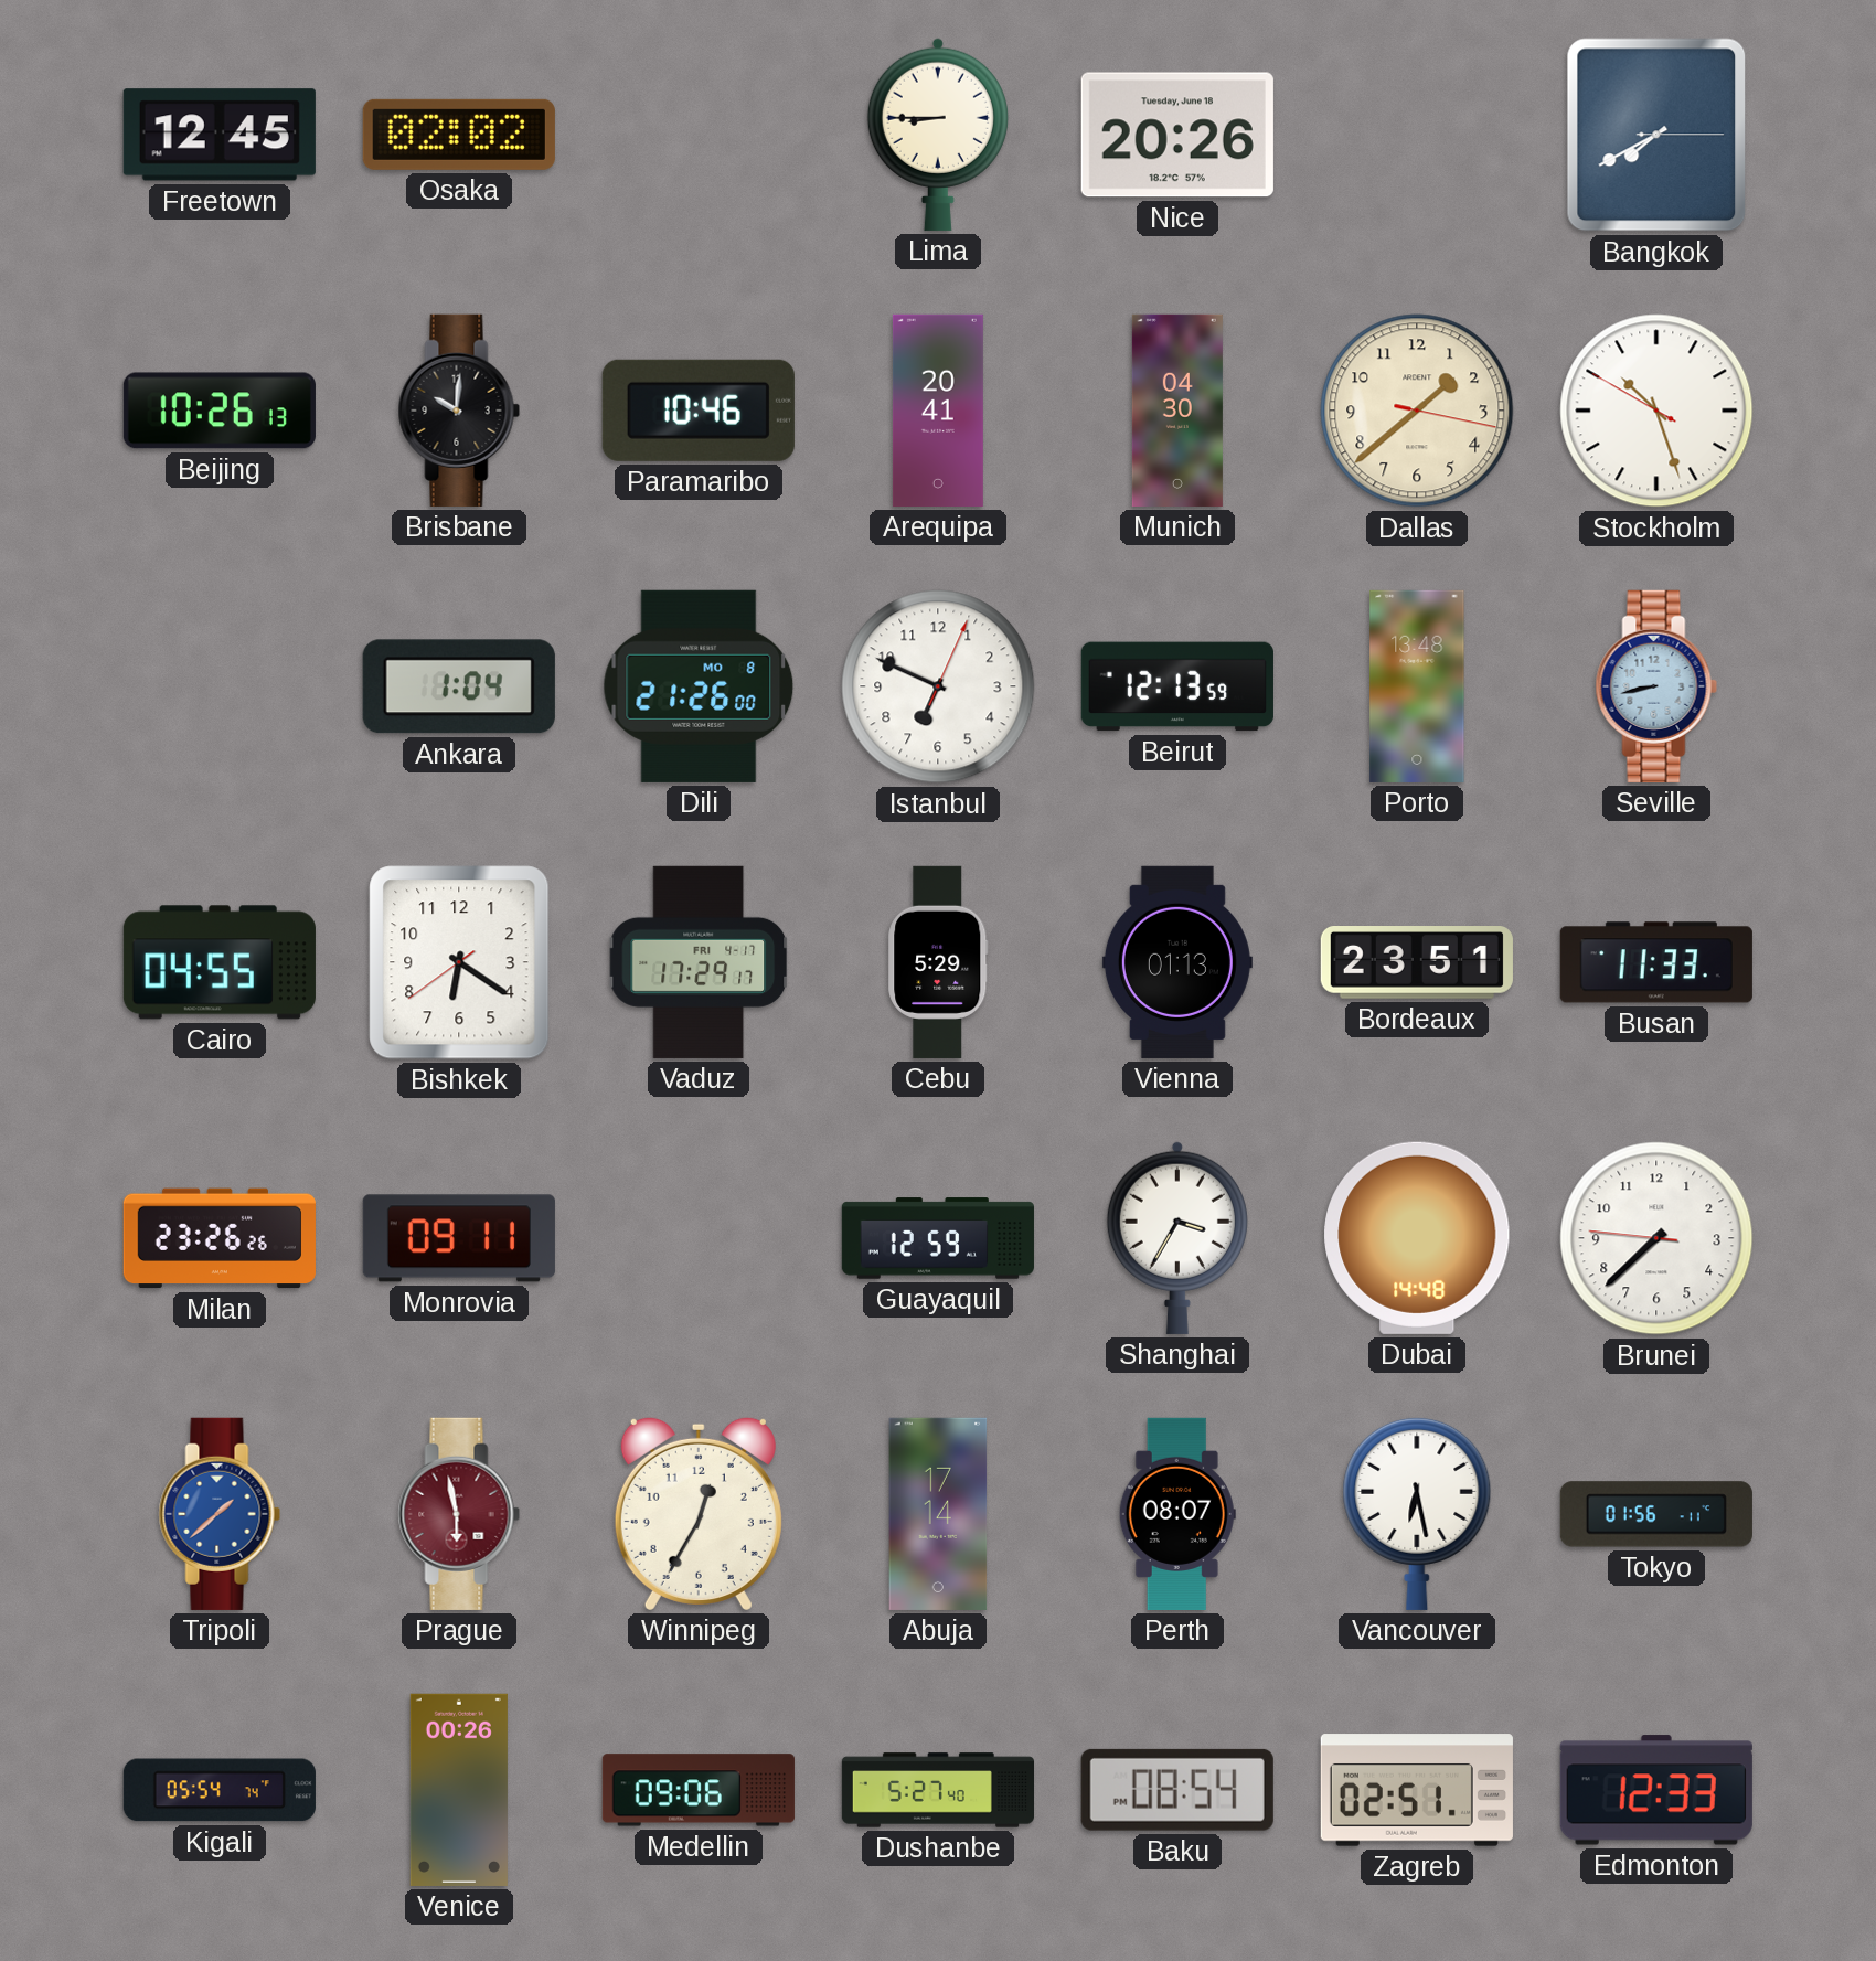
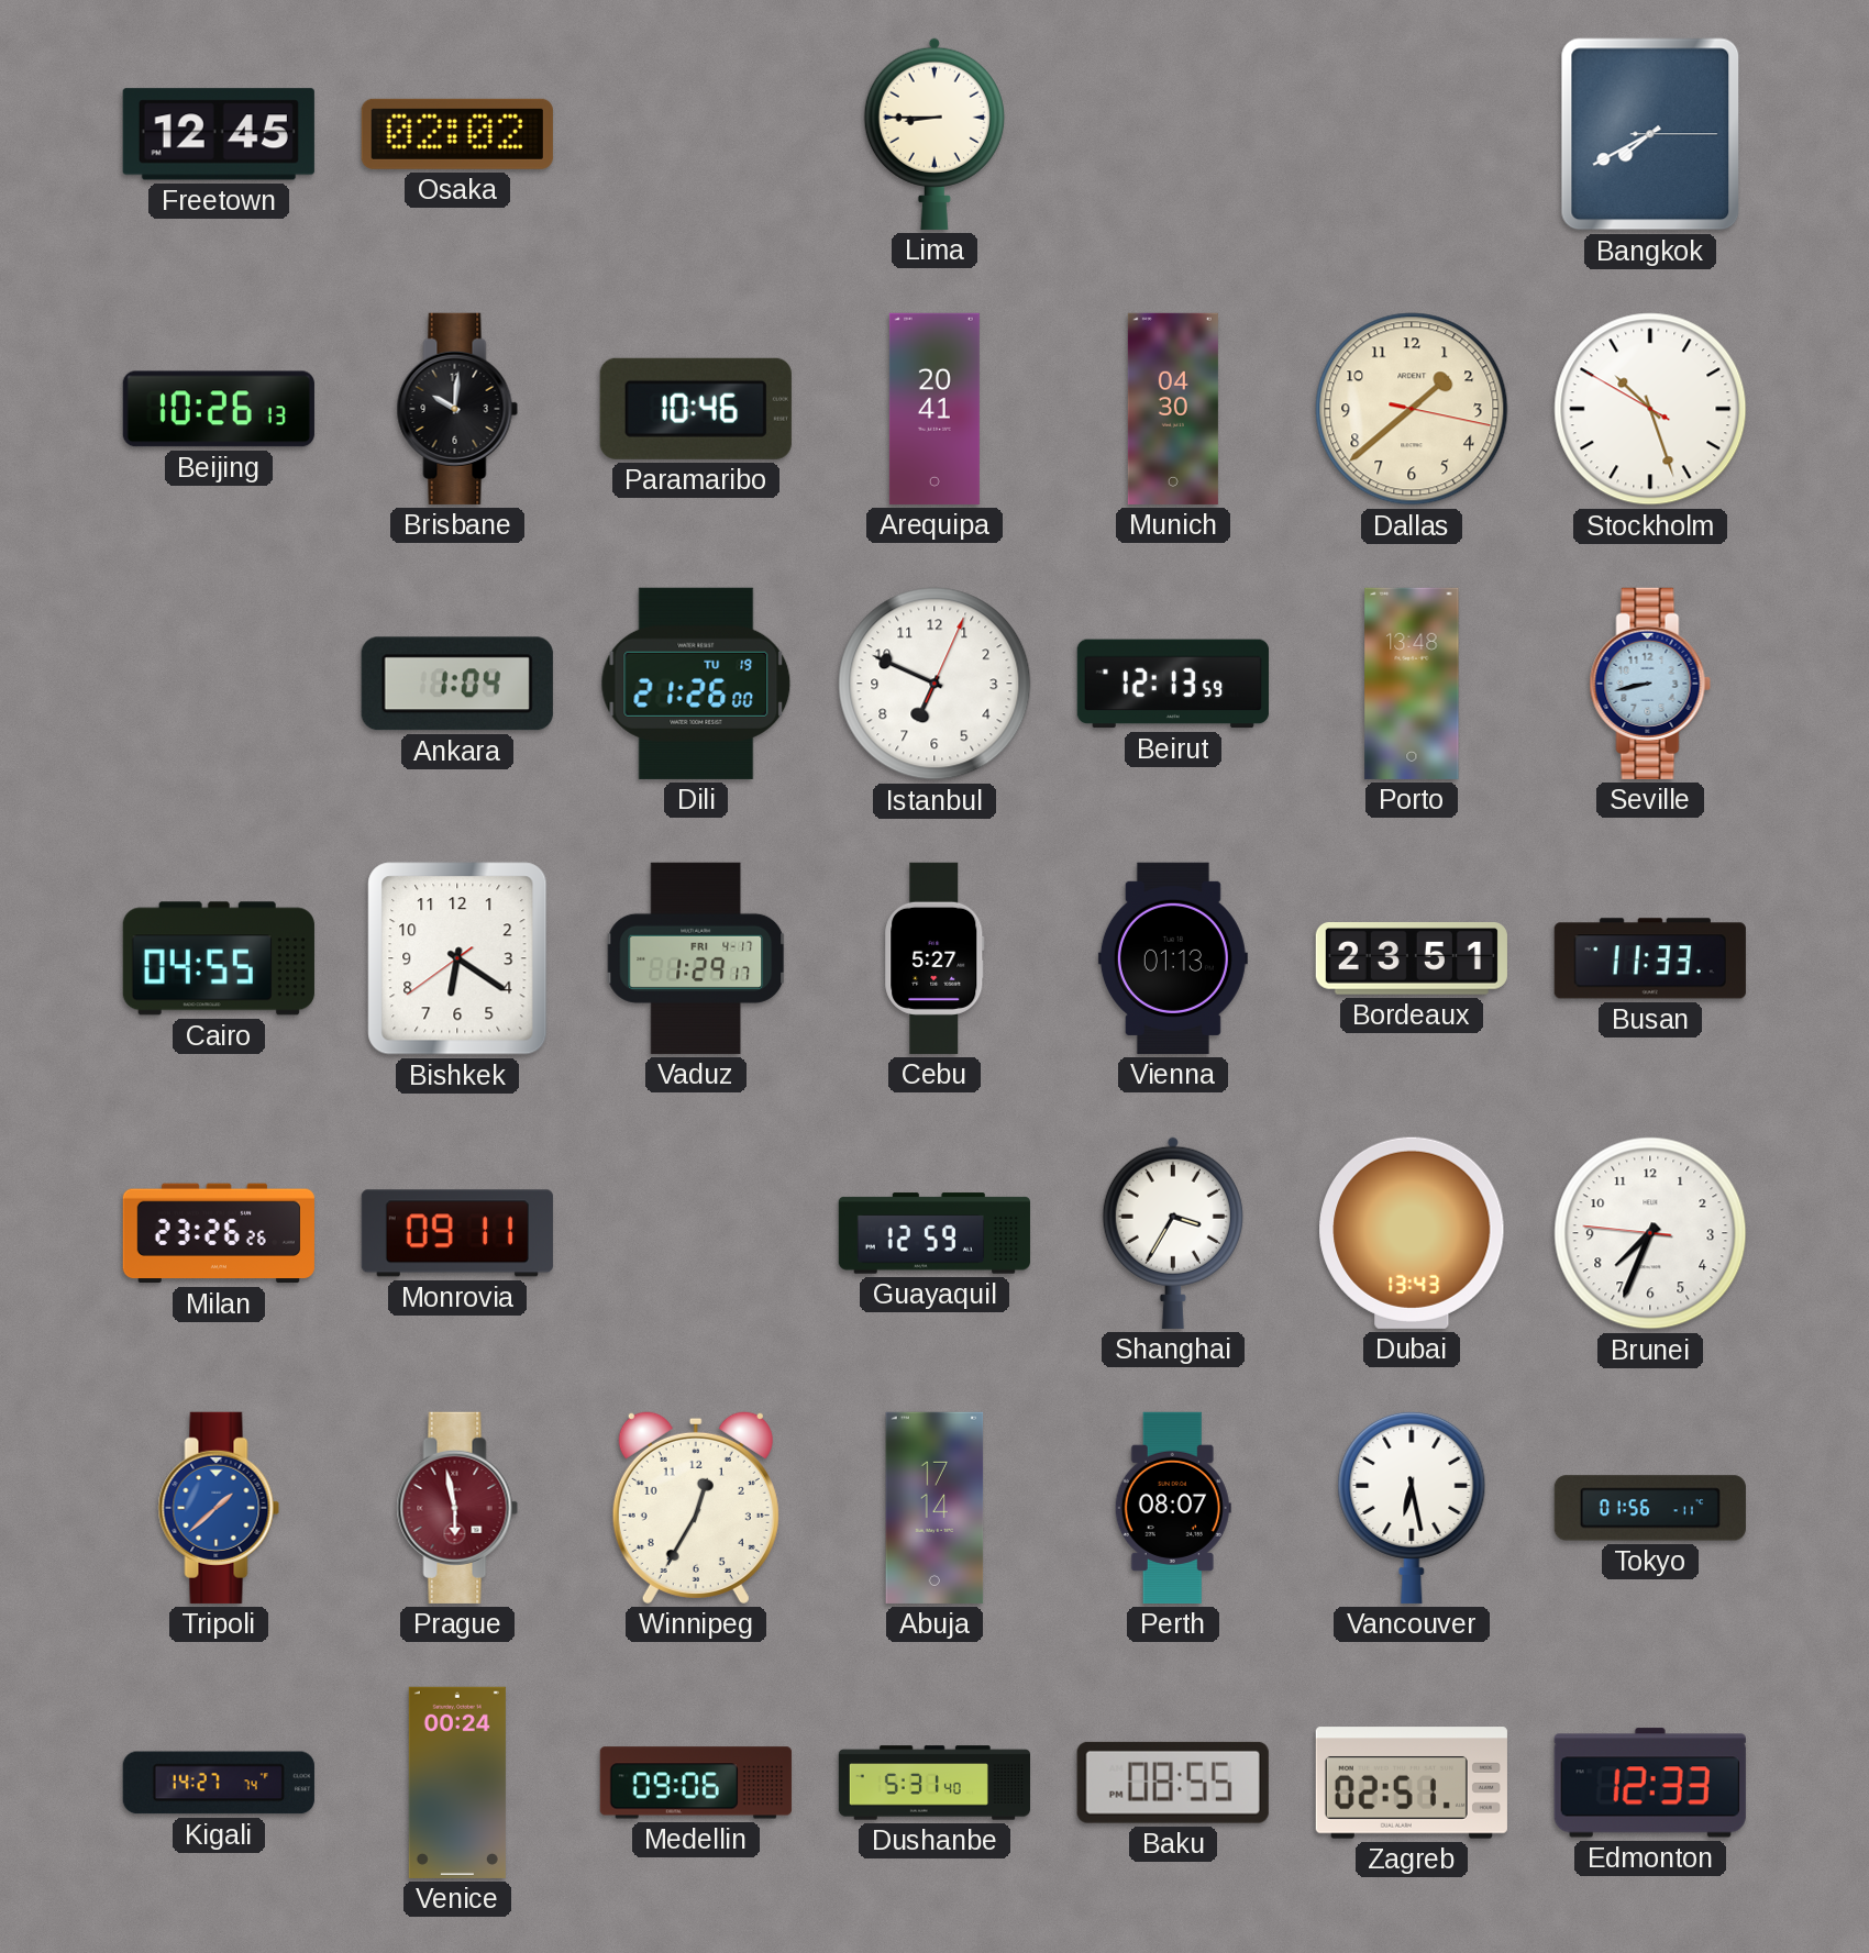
Nice: 20:26 -> none
Dili date: MO 8 -> TU 19
Vaduz: 17:29 -> 1:29
Cebu: 5:29 -> 5:27
Dubai: 14:48 -> 13:43
Brunei: 7:37 -> 7:33
Kigali: 05:54 -> 14:27
Venice: 00:26 -> 00:24
Dushanbe: 5:27 -> 5:31
Baku: 08:54 -> 08:55
